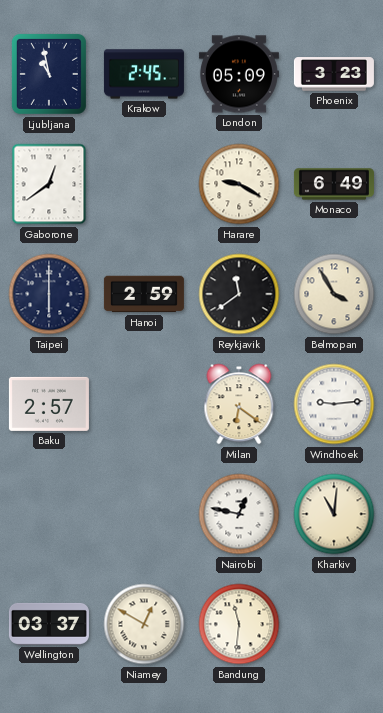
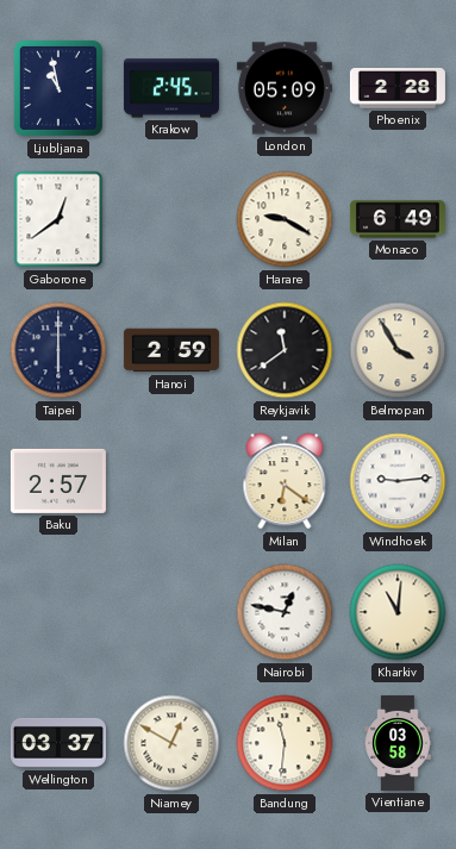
Phoenix: 3:23 -> 2:28
Vientiane: none -> 03:58
